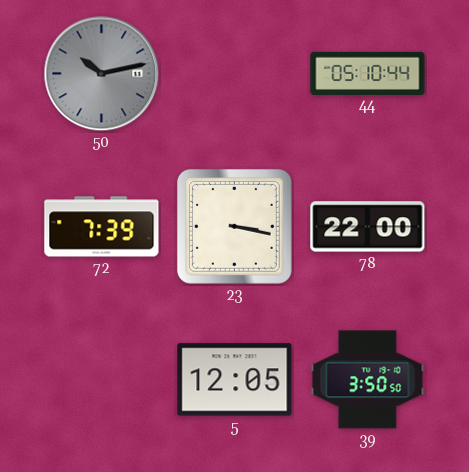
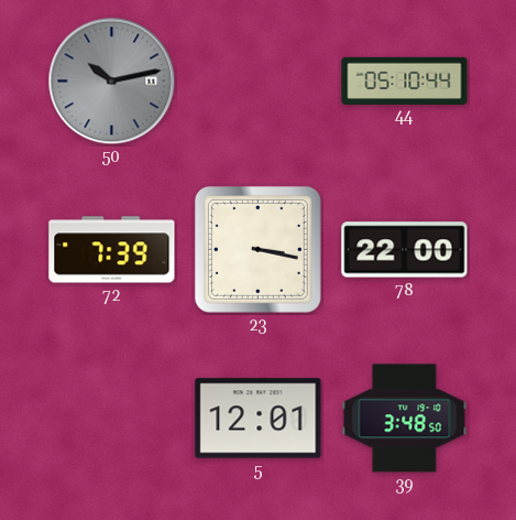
5: 12:05 -> 12:01
39: 3:50 -> 3:48
